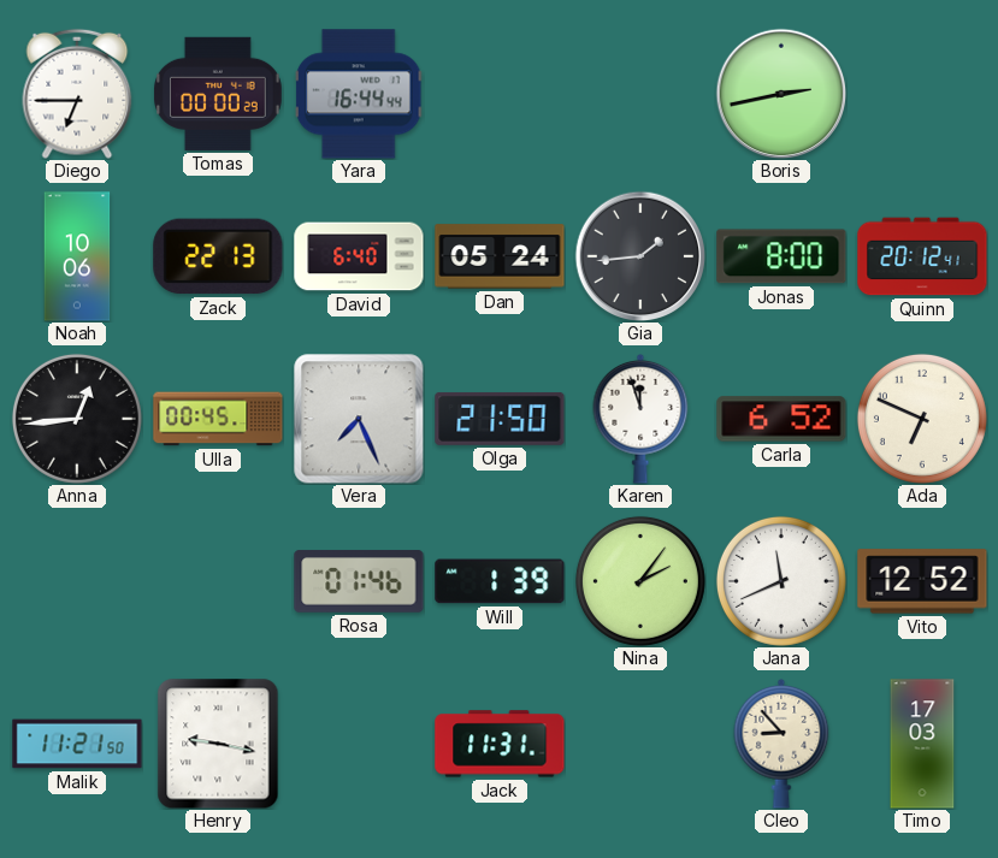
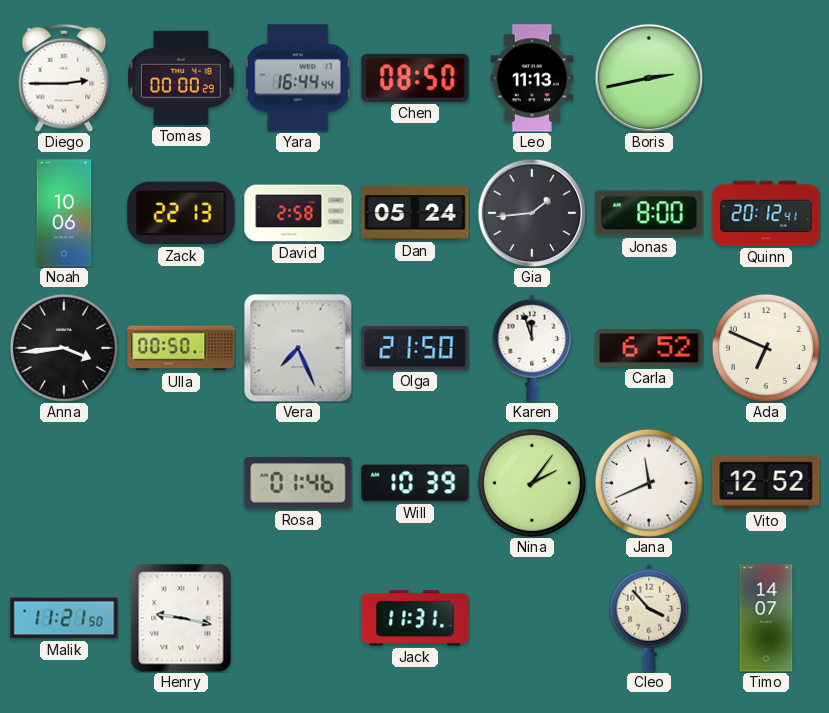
Diego: 6:45 -> 2:45
Chen: none -> 08:50
Leo: none -> 11:13
David: 6:40 -> 2:58
Anna: 12:44 -> 3:44
Ulla: 00:45 -> 00:50
Will: 1:39 -> 10:39
Cleo: 8:53 -> 3:53
Timo: 17:03 -> 14:07
